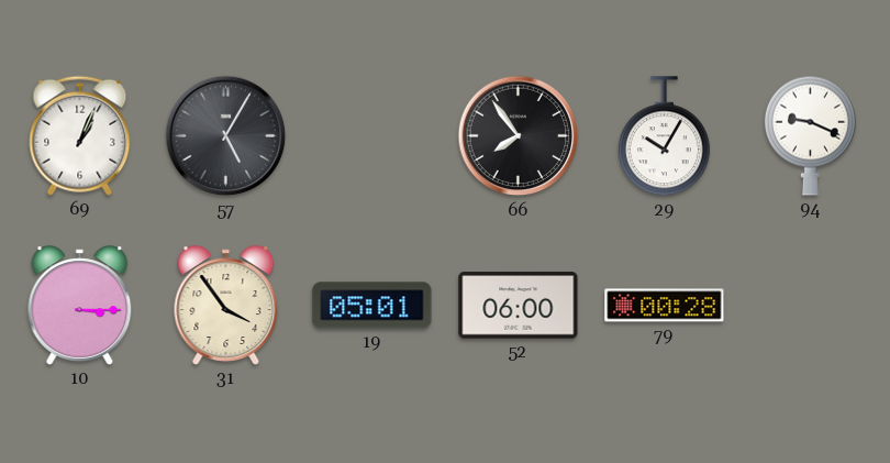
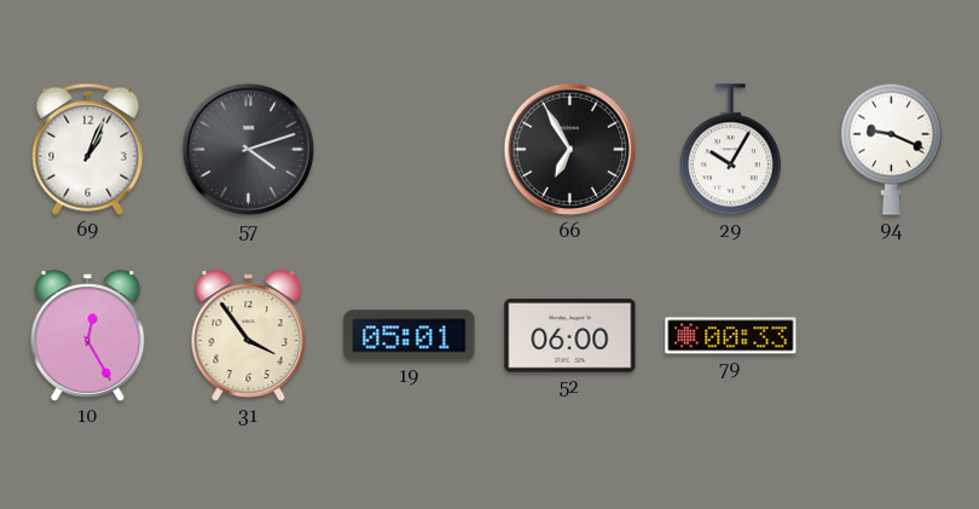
57: 5:05 -> 4:12
66: 7:54 -> 6:55
10: 3:15 -> 12:25
79: 00:28 -> 00:33
